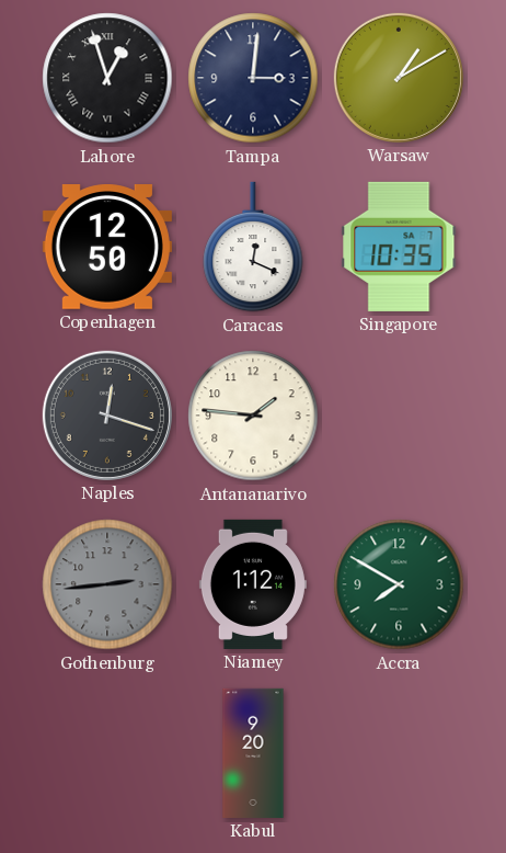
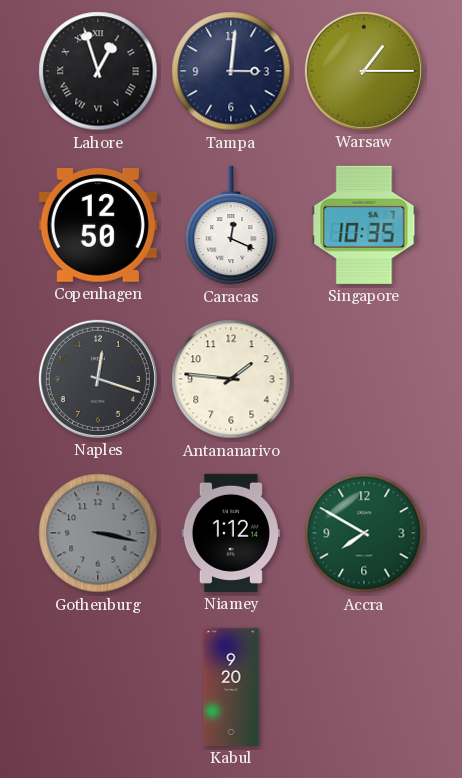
Warsaw: 1:10 -> 1:15
Gothenburg: 2:44 -> 3:17
